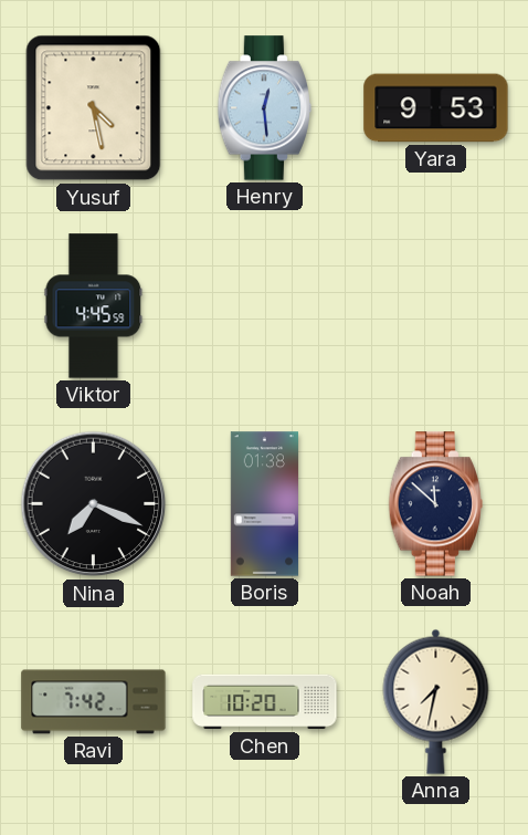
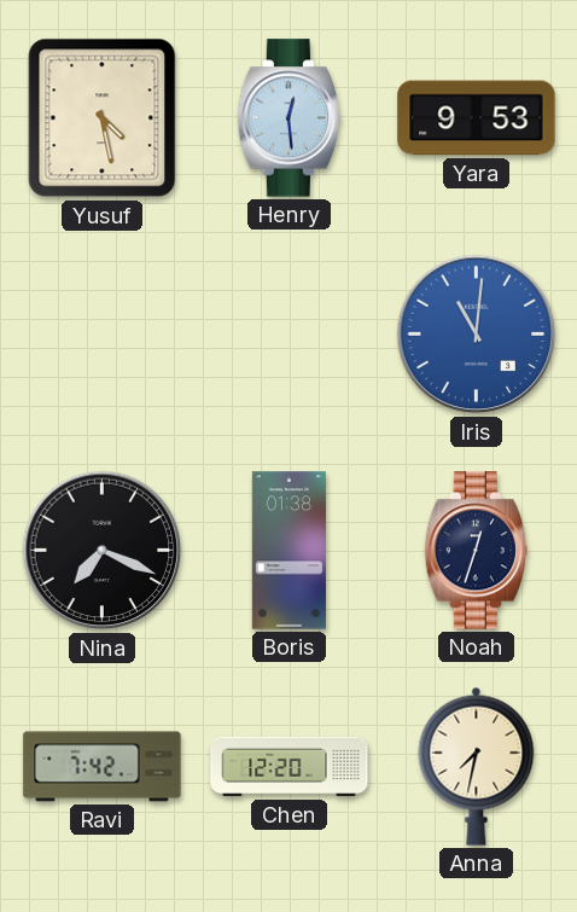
Viktor: 4:45 -> none
Iris: none -> 11:01
Noah: 11:52 -> 12:33
Chen: 10:20 -> 12:20
